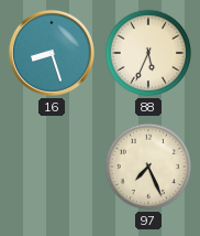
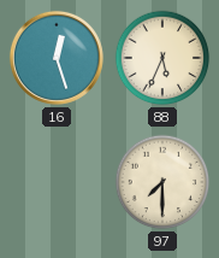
16: 8:27 -> 12:27
97: 7:26 -> 7:30
